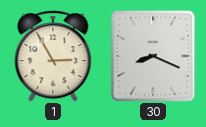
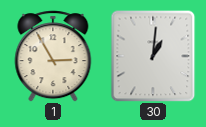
30: 8:19 -> 1:01
